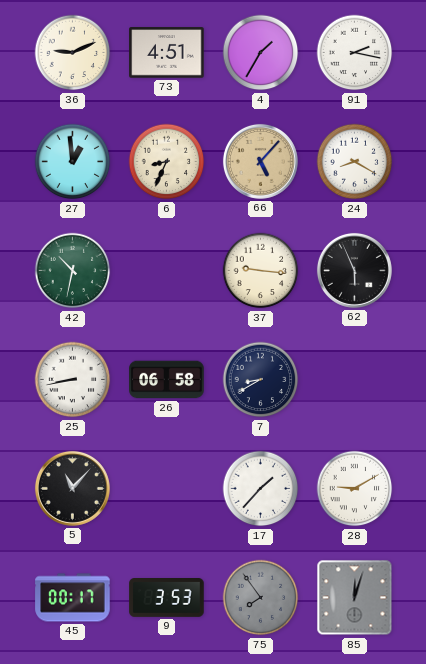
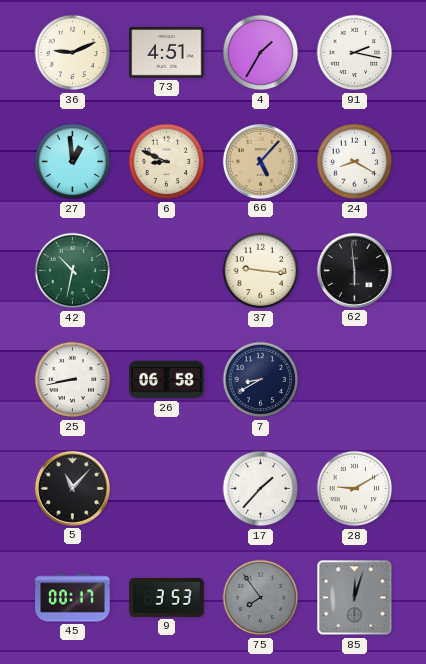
6: 8:34 -> 8:49
62: 5:56 -> 5:59
